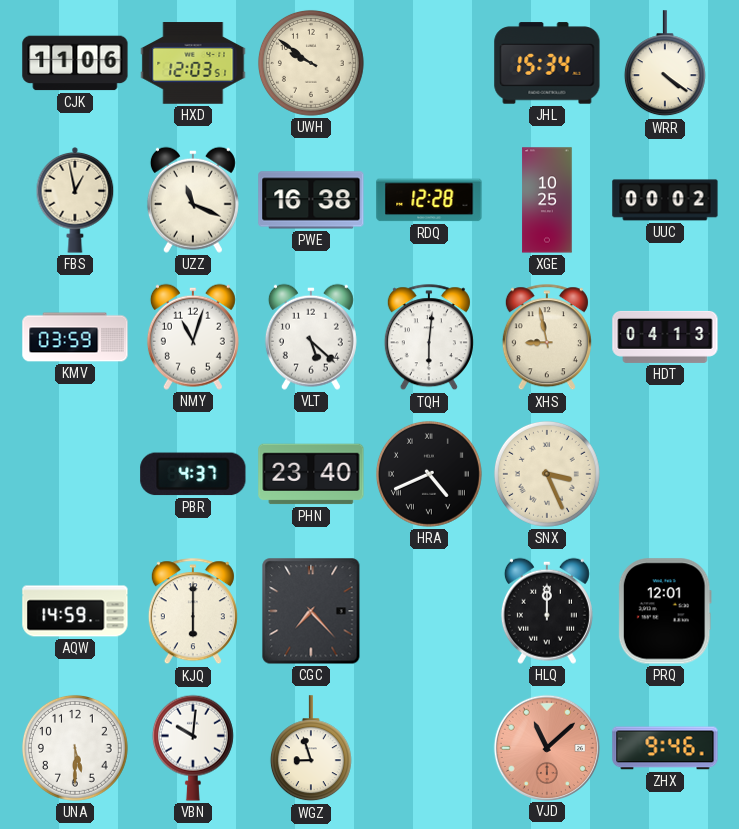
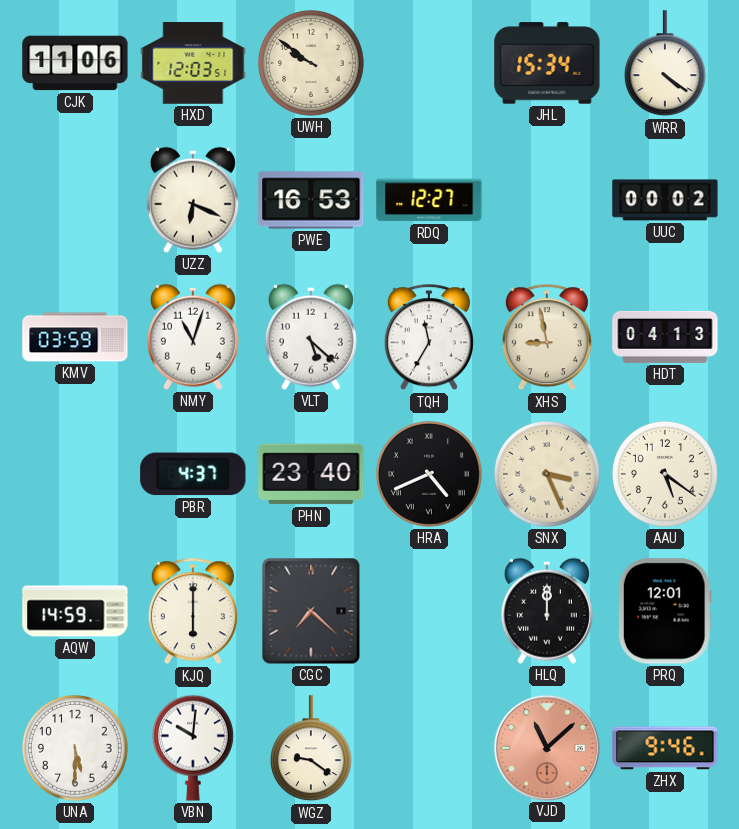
FBS: 12:58 -> none
UZZ: 11:19 -> 6:19
PWE: 16:38 -> 16:53
RDQ: 12:28 -> 12:27
XGE: 10:25 -> none
TQH: 6:01 -> 11:35
AAU: none -> 5:21
CGC: 7:23 -> 7:22
WGZ: 8:57 -> 9:21
